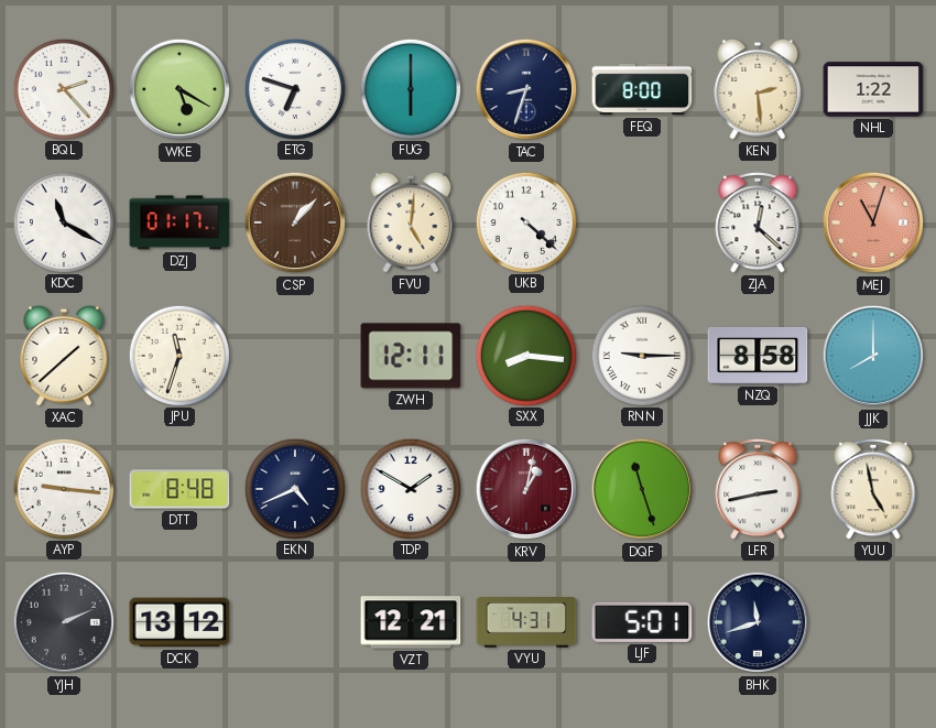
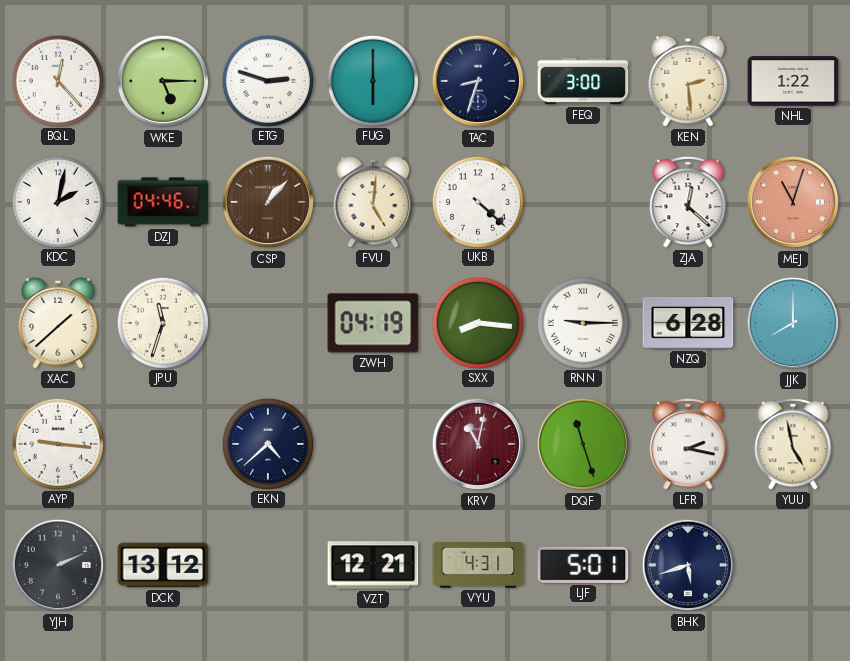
BQL: 2:23 -> 12:23
WKE: 5:20 -> 5:15
ETG: 6:48 -> 2:48
FEQ: 8:00 -> 3:00
KDC: 11:20 -> 2:02
DZJ: 01:17 -> 04:46
ZWH: 12:11 -> 04:19
NZQ: 8:58 -> 6:28
DTT: 8:48 -> none
EKN: 4:41 -> 4:38
TDP: 1:50 -> none
KRV: 1:02 -> 11:02
LFR: 2:43 -> 2:17
BHK: 11:42 -> 5:42
